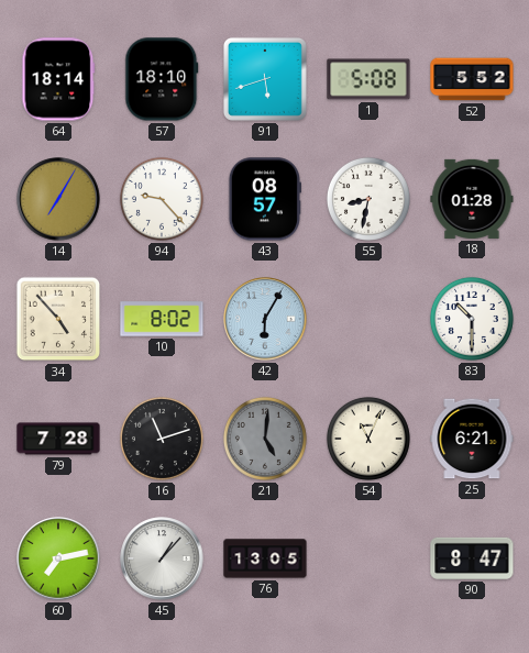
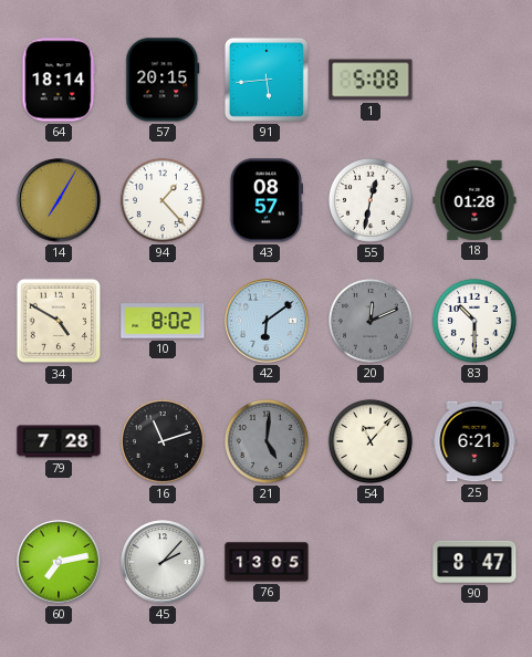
57: 18:10 -> 20:15
91: 5:42 -> 5:44
52: 5:52 -> none
94: 9:23 -> 1:23
55: 8:32 -> 12:32
34: 4:53 -> 4:50
42: 6:05 -> 6:09
20: none -> 12:11
54: 11:04 -> 11:07
45: 1:07 -> 2:07
